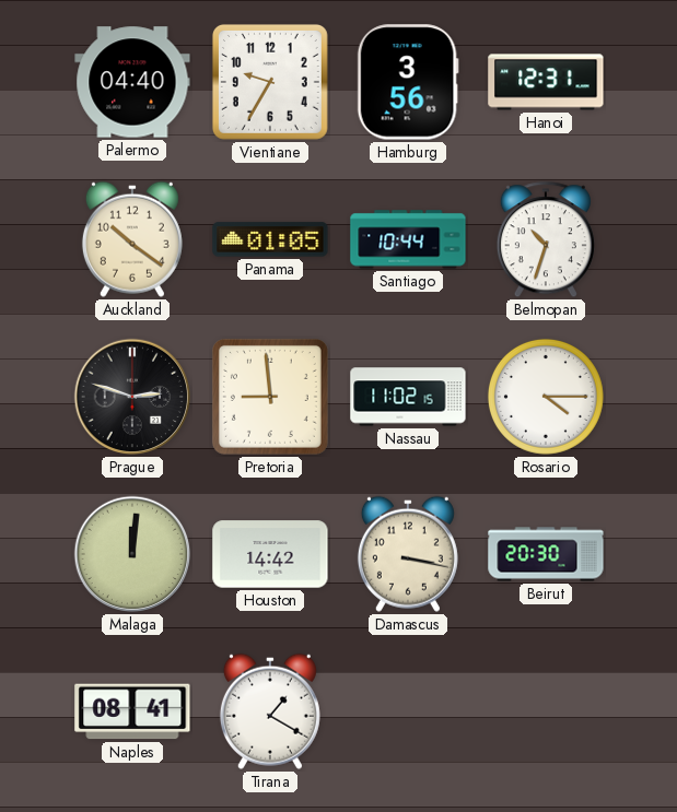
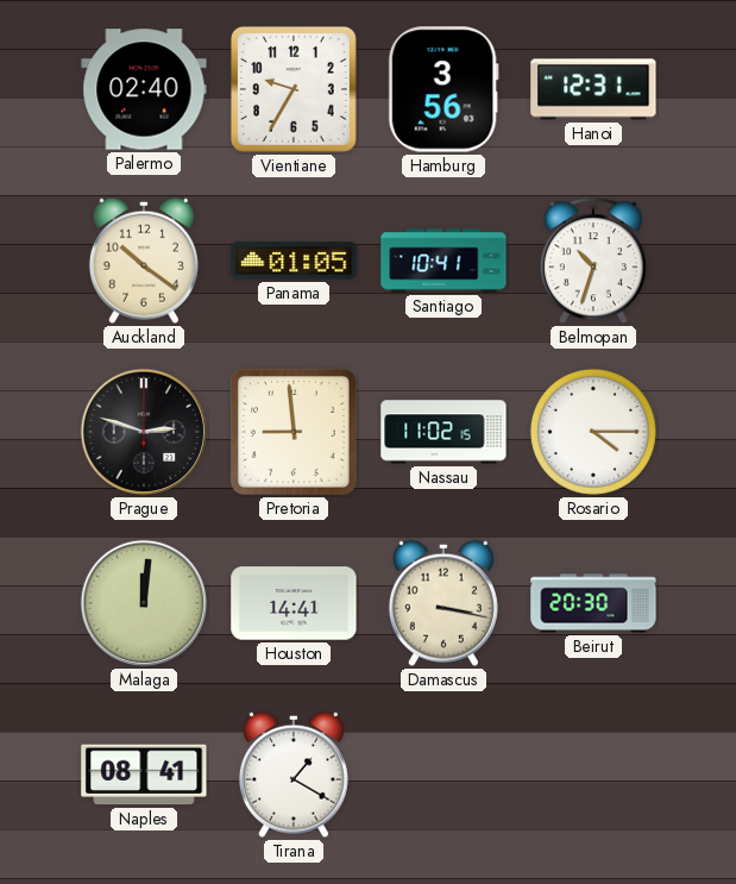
Palermo: 04:40 -> 02:40
Santiago: 10:44 -> 10:41
Houston: 14:42 -> 14:41
